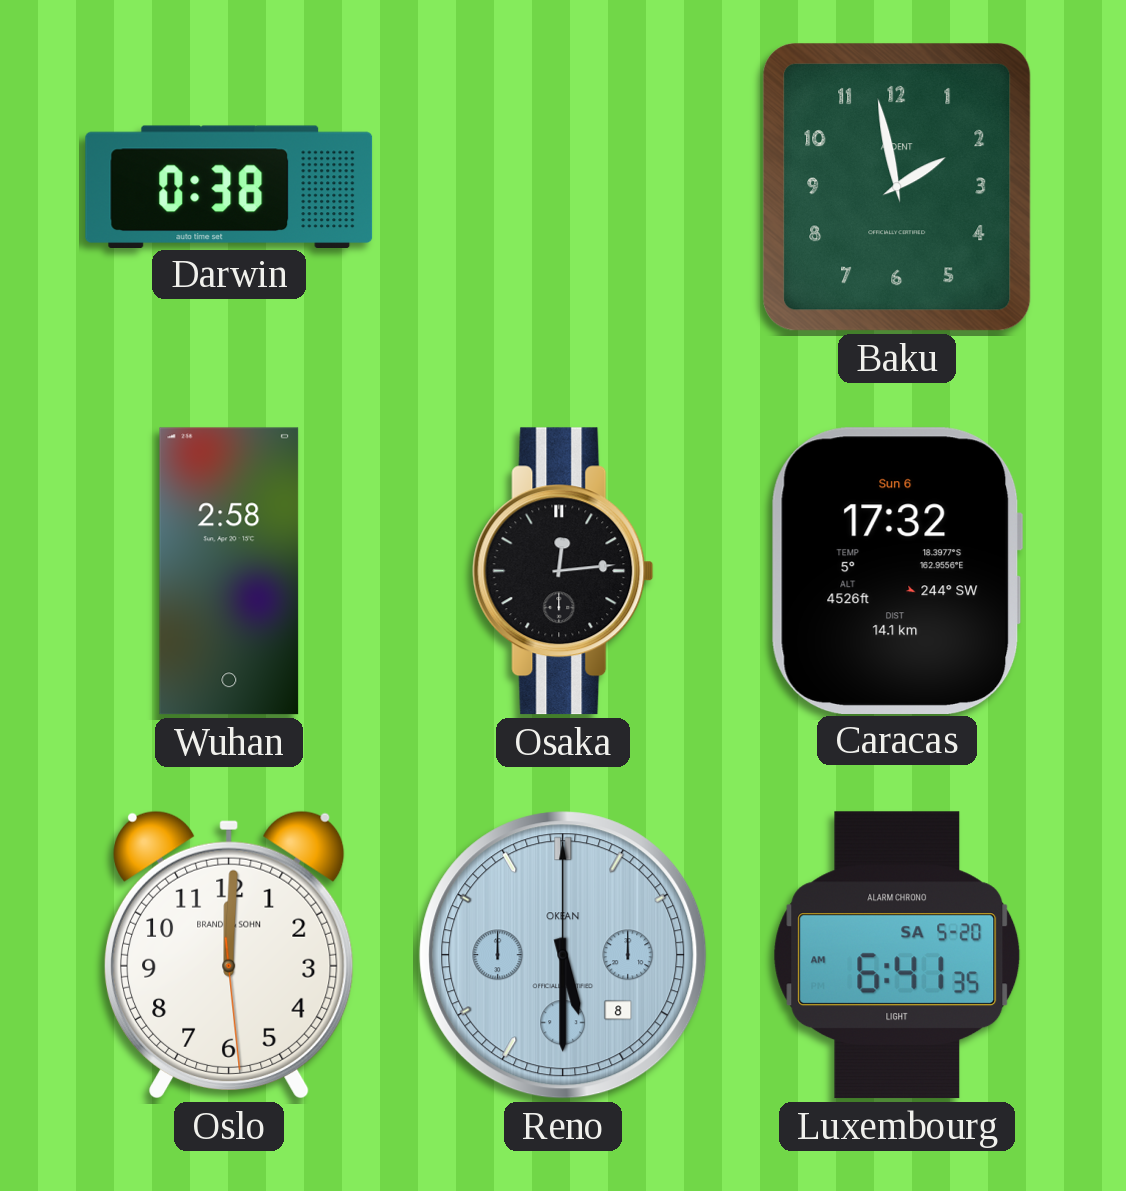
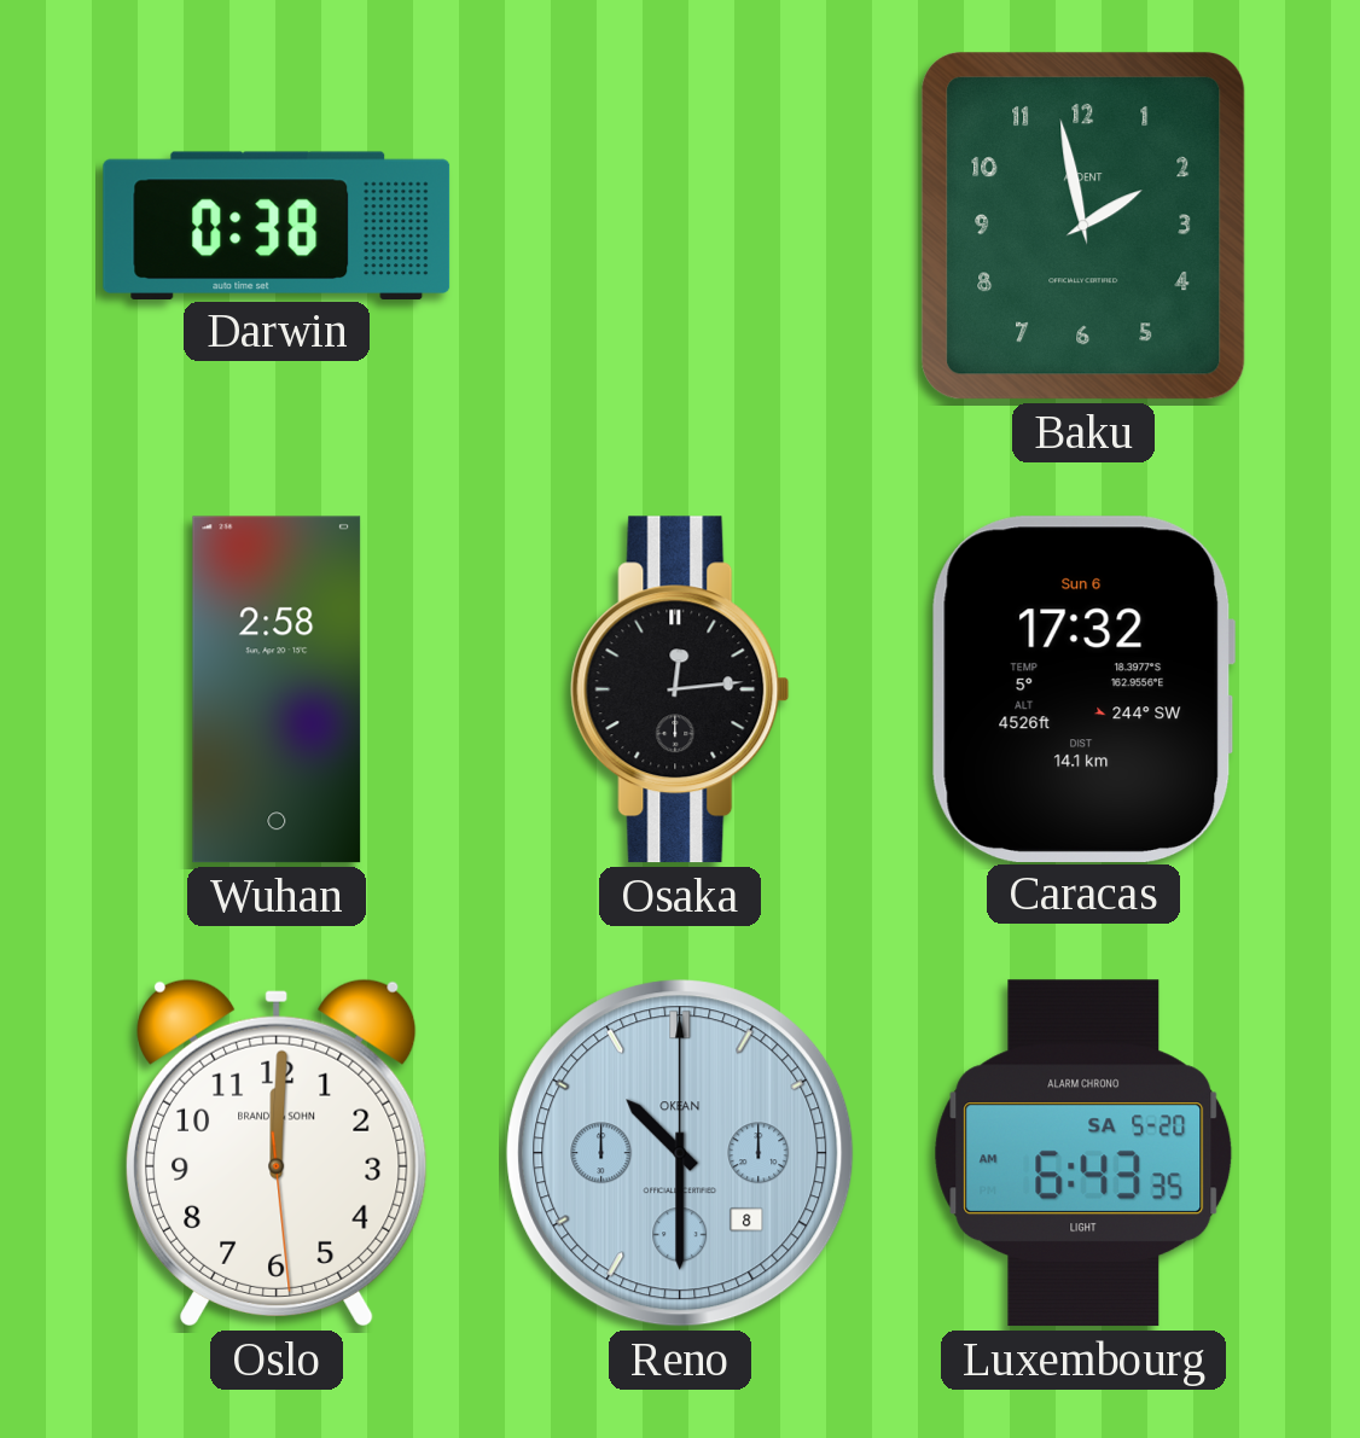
Reno: 5:30 -> 10:30
Luxembourg: 6:41 -> 6:43
